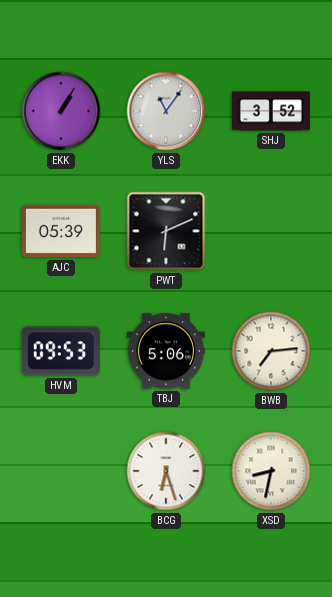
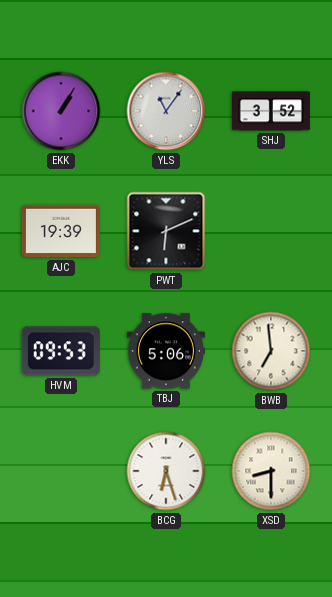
AJC: 05:39 -> 19:39
BWB: 7:14 -> 6:59
XSD: 8:32 -> 8:30
